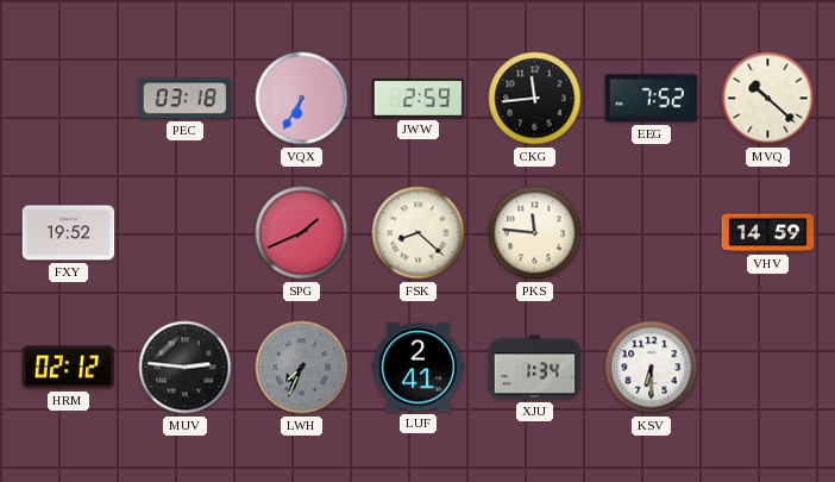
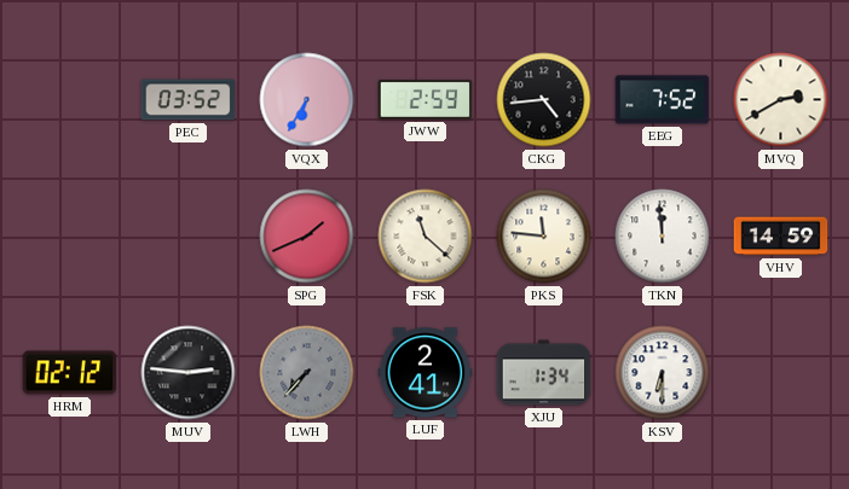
PEC: 03:18 -> 03:52
CKG: 11:44 -> 4:44
MVQ: 10:22 -> 2:40
FXY: 19:52 -> none
FSK: 8:22 -> 11:22
TKN: none -> 11:59
LWH: 7:34 -> 7:37
